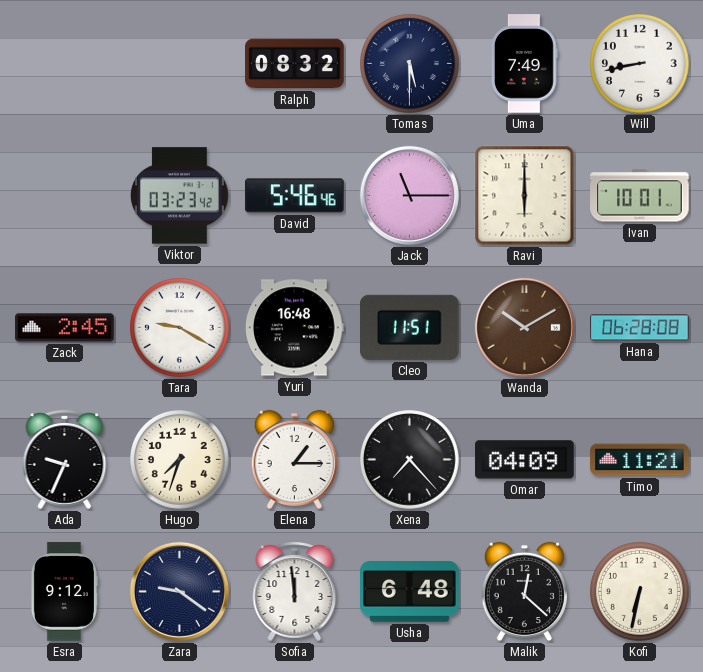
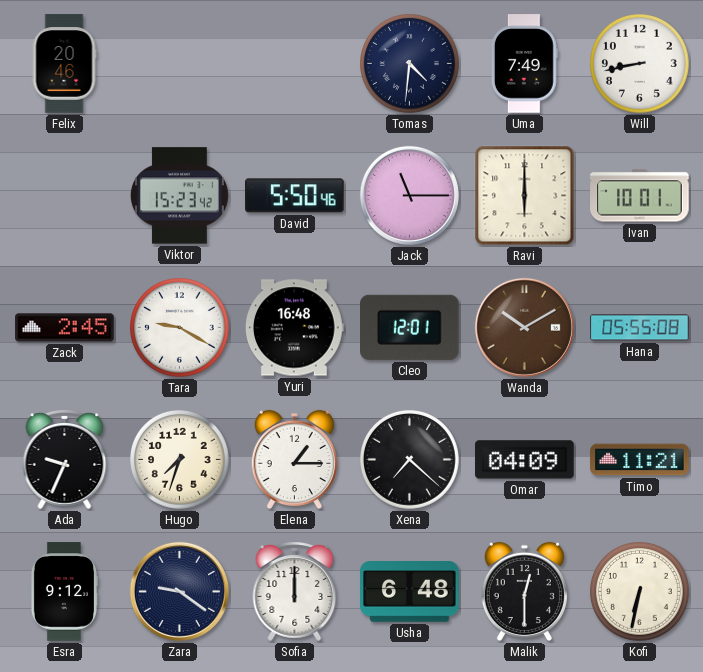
Felix: none -> 20:46
Ralph: 08:32 -> none
Tomas: 5:30 -> 4:31
Viktor: 03:23 -> 15:23
David: 5:46 -> 5:50
Cleo: 11:51 -> 12:01
Hana: 06:28 -> 05:55
Xena: 7:23 -> 7:22
Sofia: 11:59 -> 12:00
Malik: 12:22 -> 12:30
